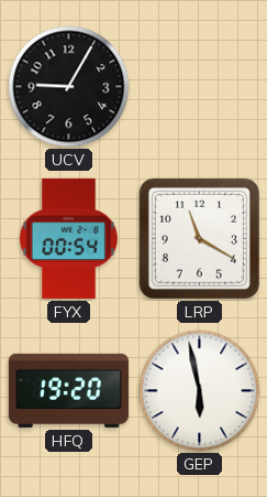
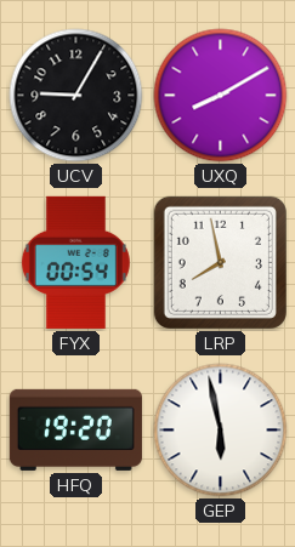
UXQ: none -> 8:10
LRP: 11:20 -> 7:58
